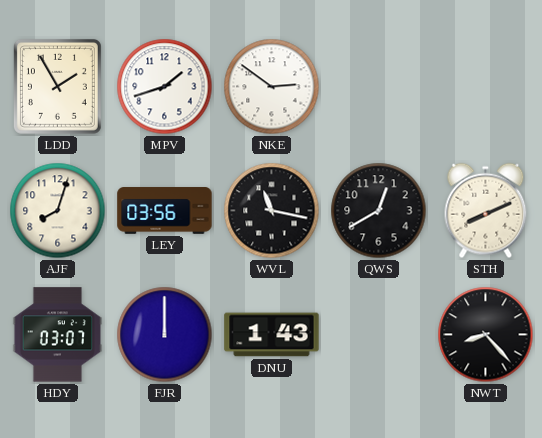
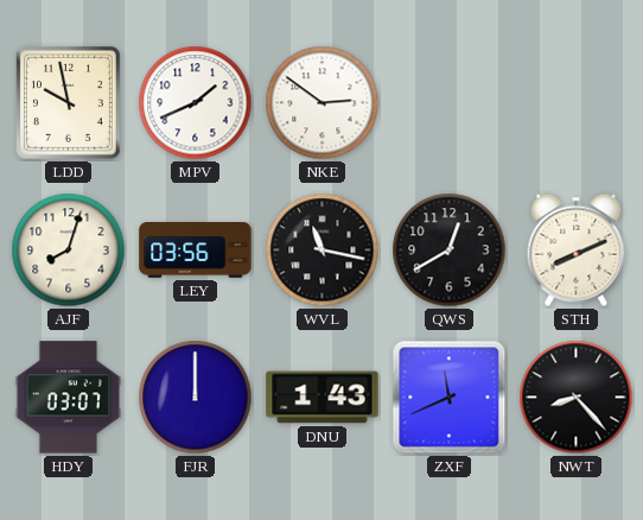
LDD: 1:55 -> 9:58
MPV: 1:42 -> 1:41
ZXF: none -> 11:41
